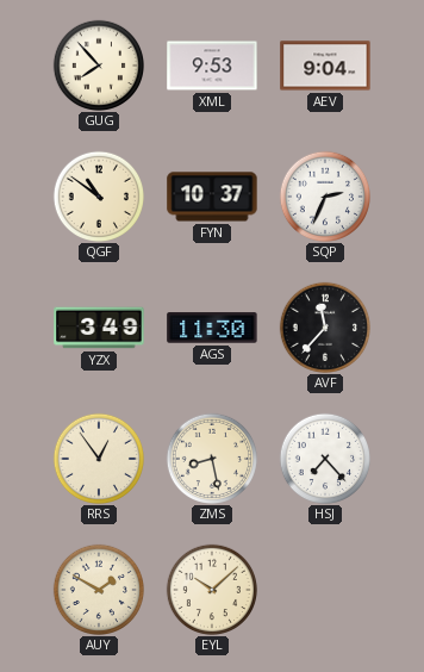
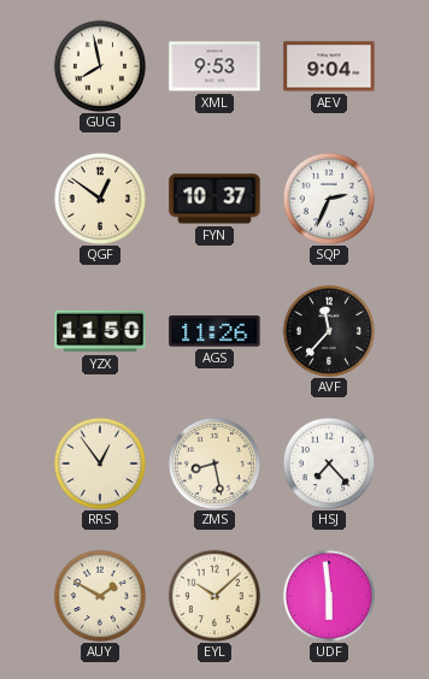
GUG: 7:53 -> 7:58
QGF: 10:51 -> 12:51
YZX: 3:49 -> 11:50
AGS: 11:30 -> 11:26
UDF: none -> 5:59
